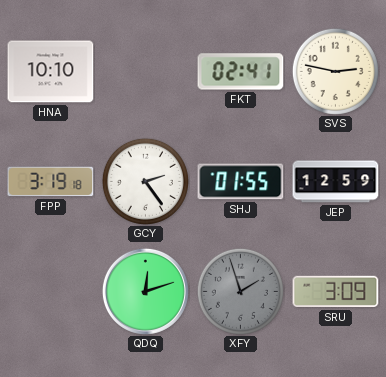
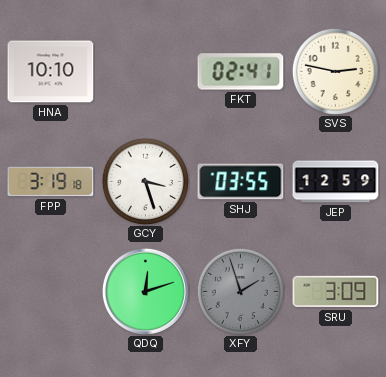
GCY: 2:24 -> 3:27
SHJ: 01:55 -> 03:55
